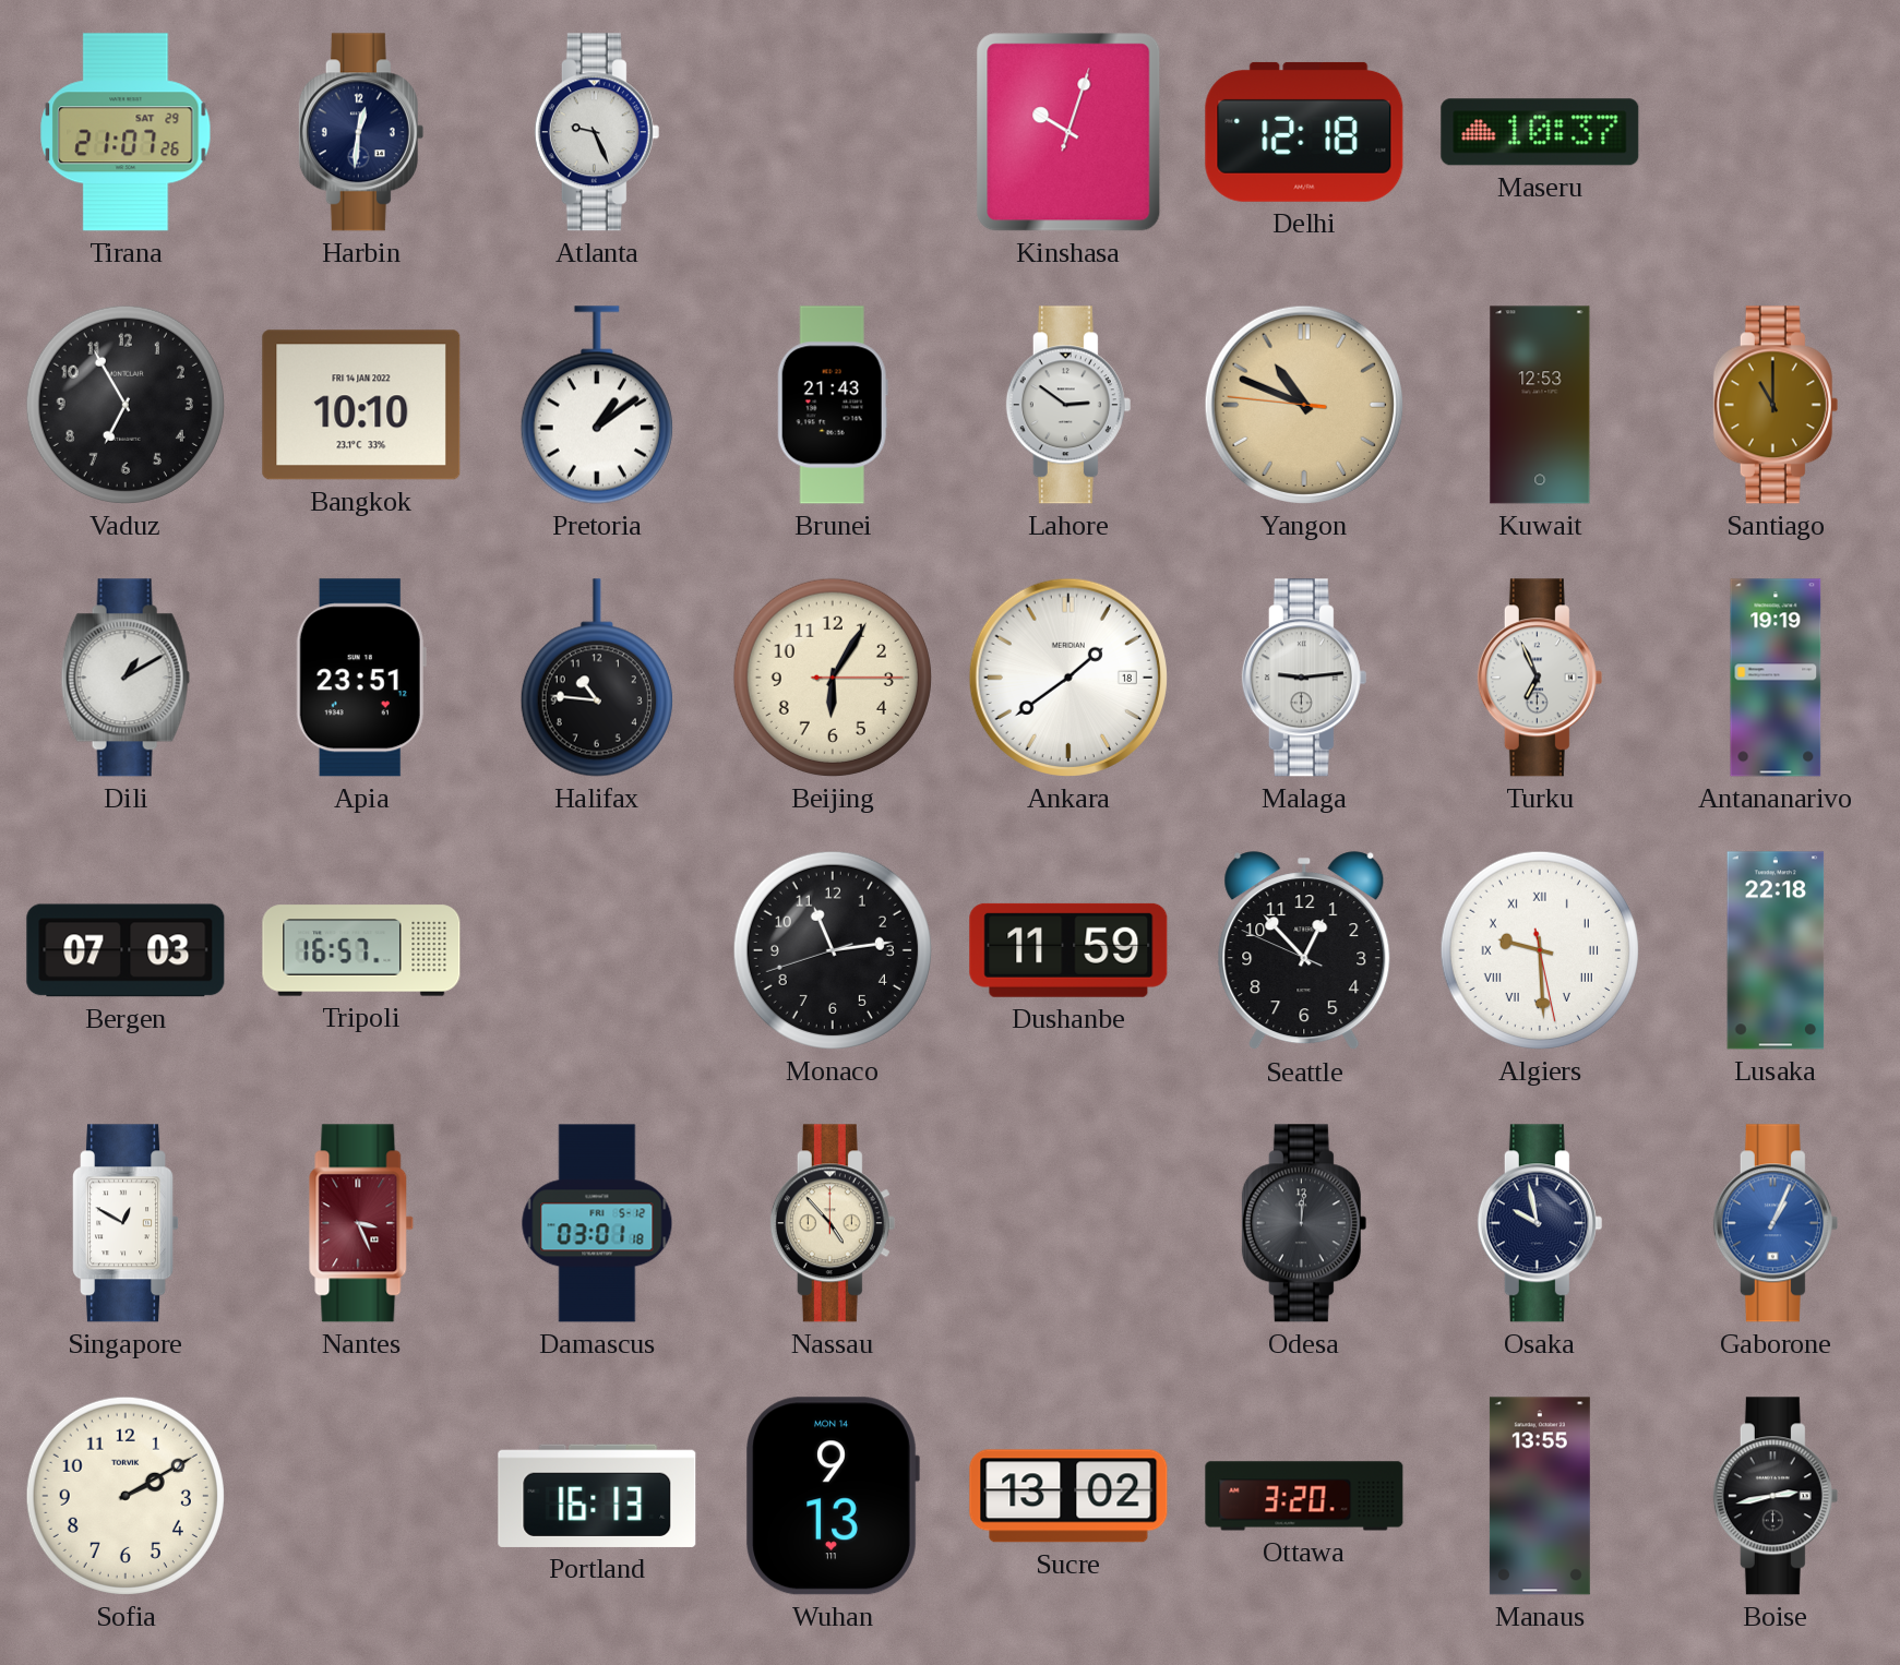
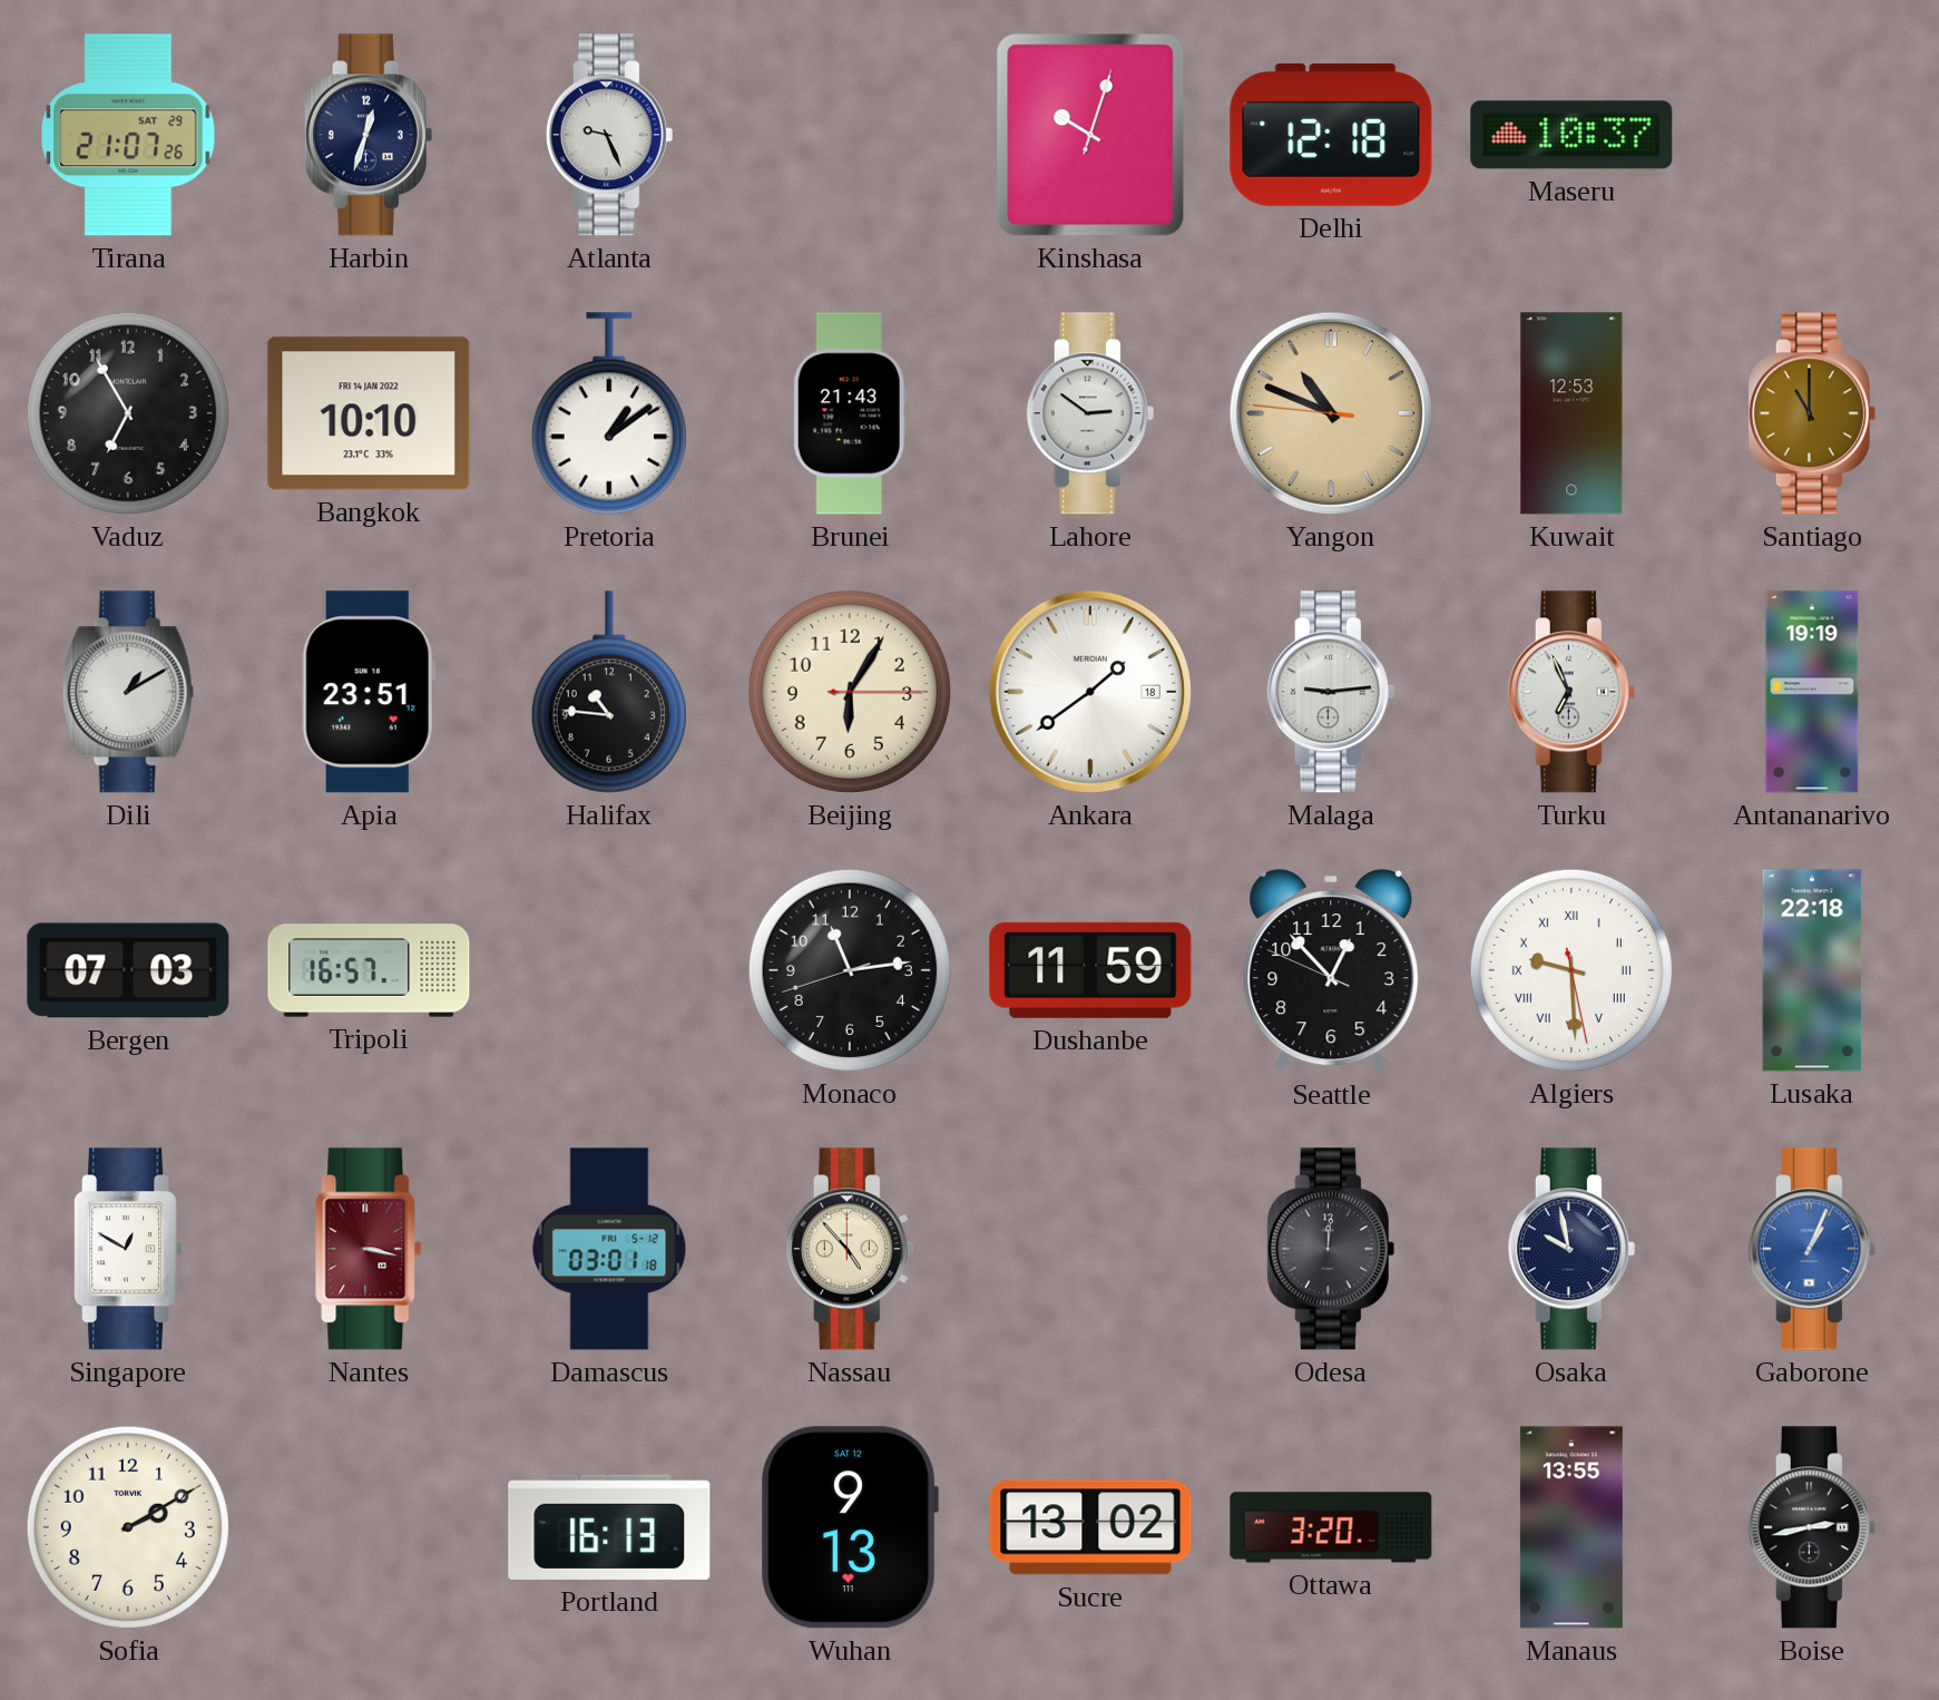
Harbin: 12:31 -> 12:33
Nantes: 3:26 -> 3:17
Wuhan date: MON 14 -> SAT 12
